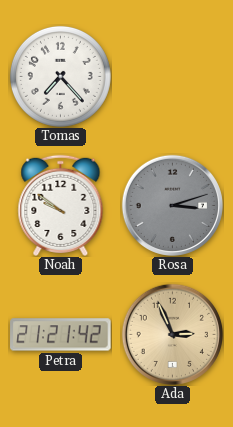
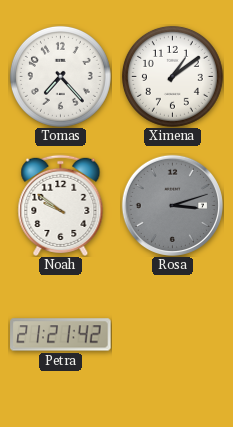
Ximena: none -> 1:09
Ada: 2:56 -> none
